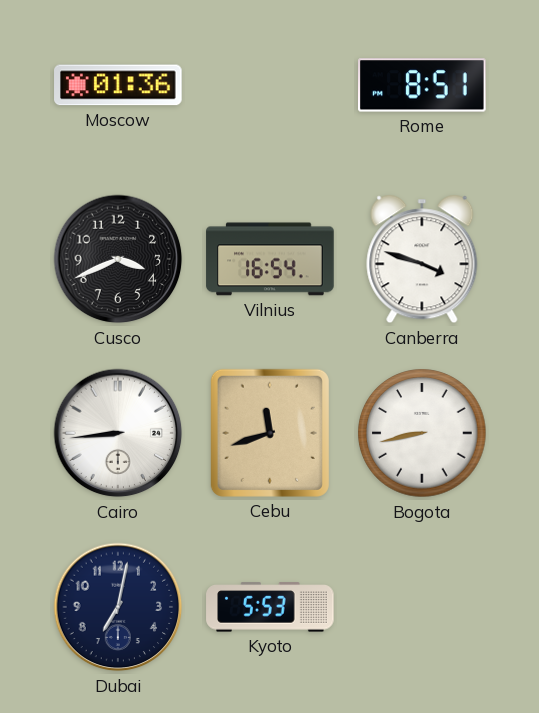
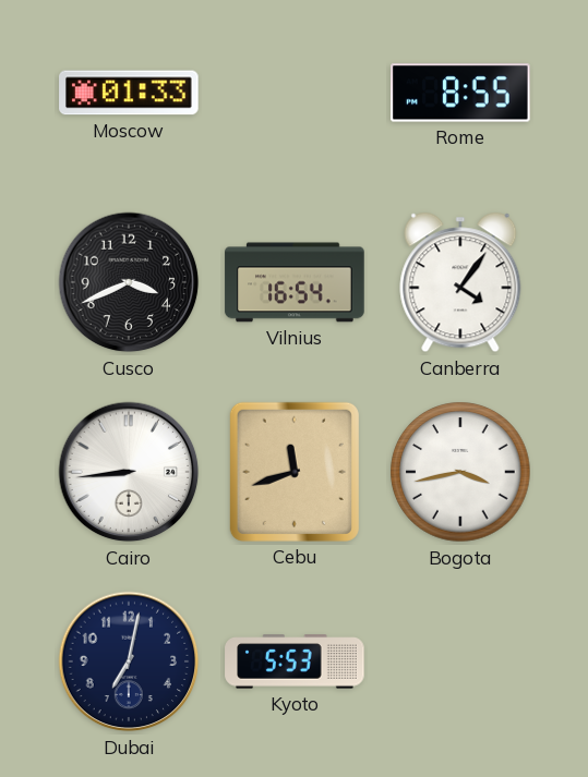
Moscow: 01:36 -> 01:33
Rome: 8:51 -> 8:55
Canberra: 3:48 -> 4:06
Bogota: 8:43 -> 3:43
